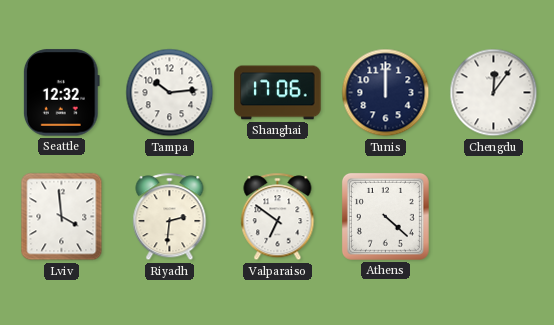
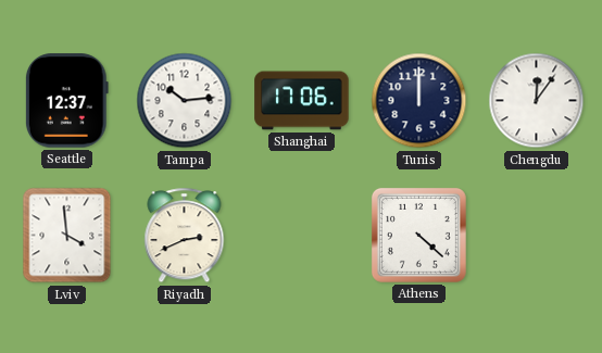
Seattle: 12:32 -> 12:37
Riyadh: 2:31 -> 2:41
Valparaiso: 6:51 -> none
